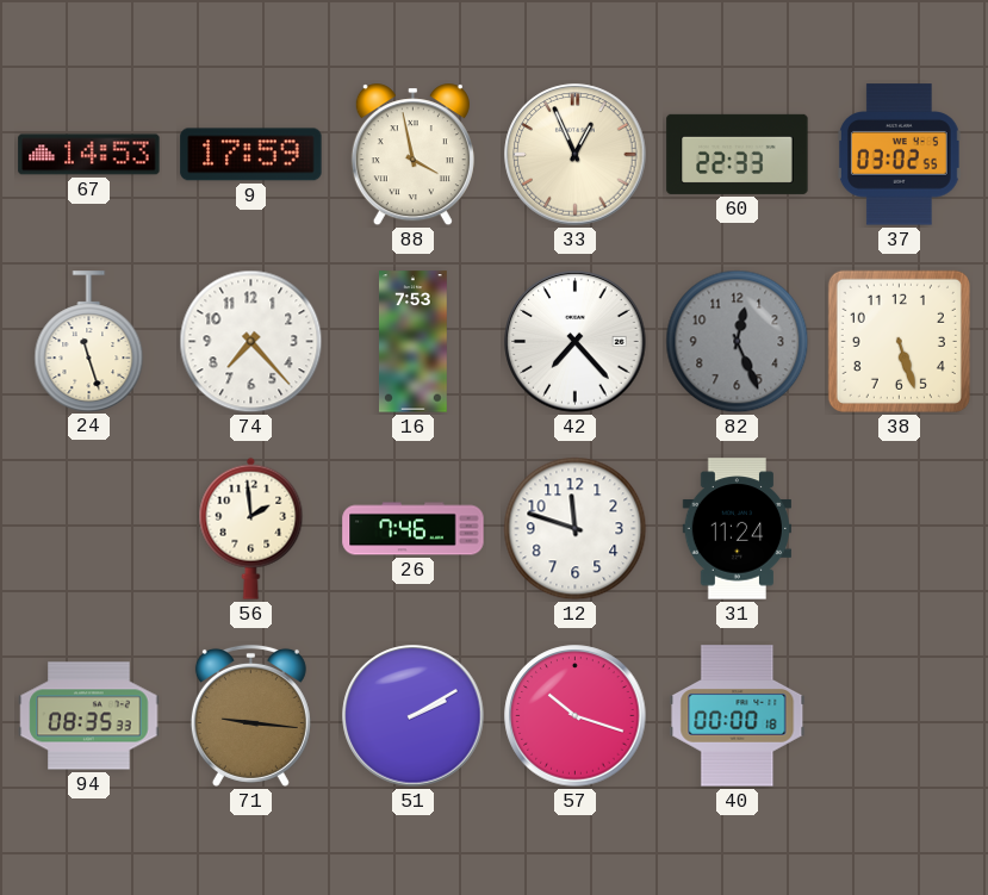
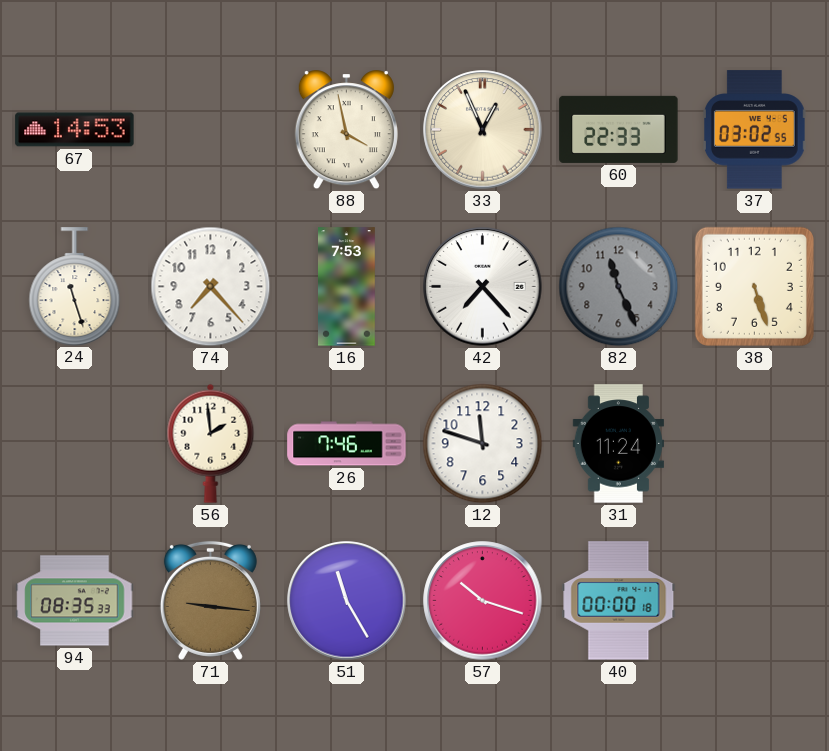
9: 17:59 -> none
82: 12:26 -> 11:26
51: 2:10 -> 11:25
